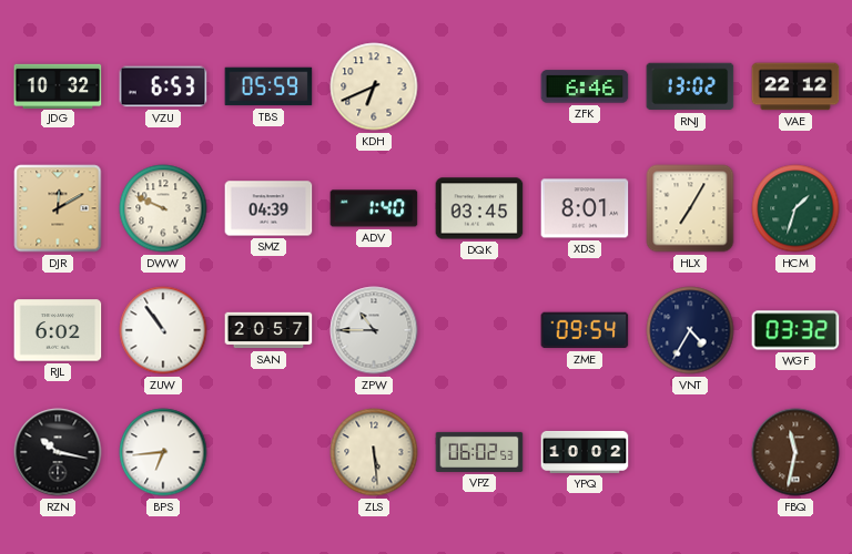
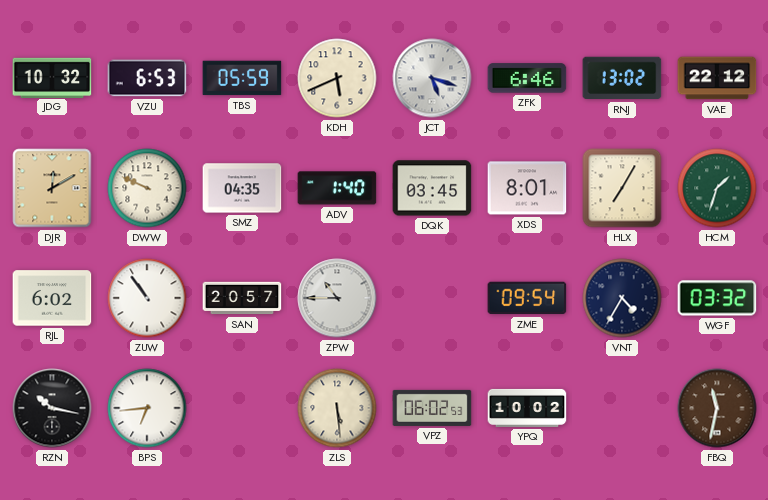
KDH: 6:41 -> 5:41
JCT: none -> 5:18
SMZ: 04:39 -> 04:35
